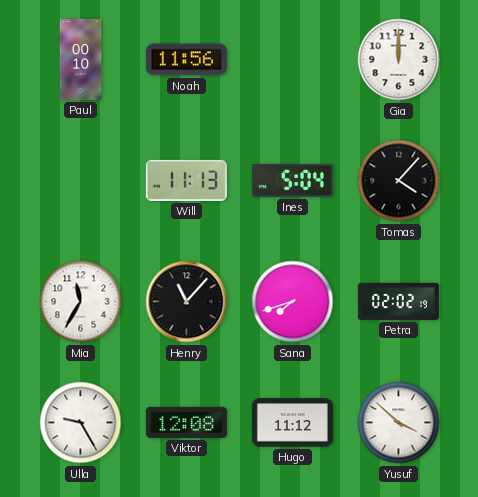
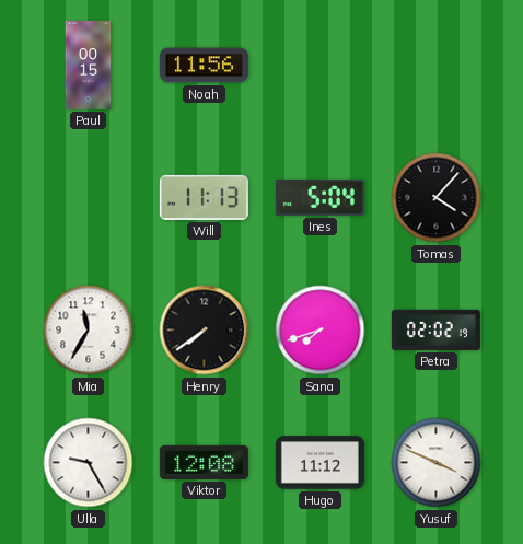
Paul: 00:10 -> 00:15
Gia: 12:00 -> none
Henry: 11:07 -> 7:39
Yusuf: 3:52 -> 3:49
